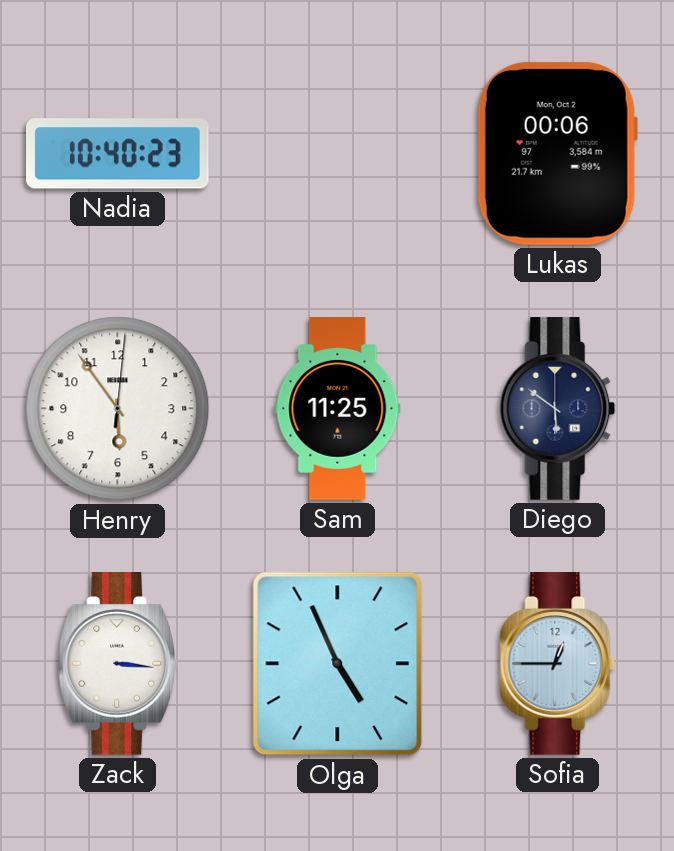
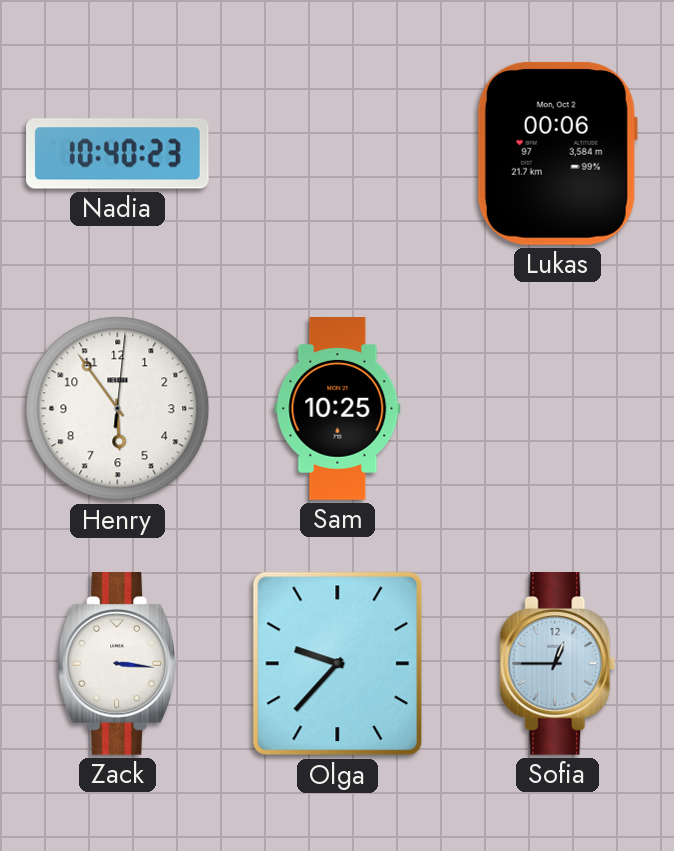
Sam: 11:25 -> 10:25
Diego: 5:51 -> none
Olga: 4:56 -> 9:37
